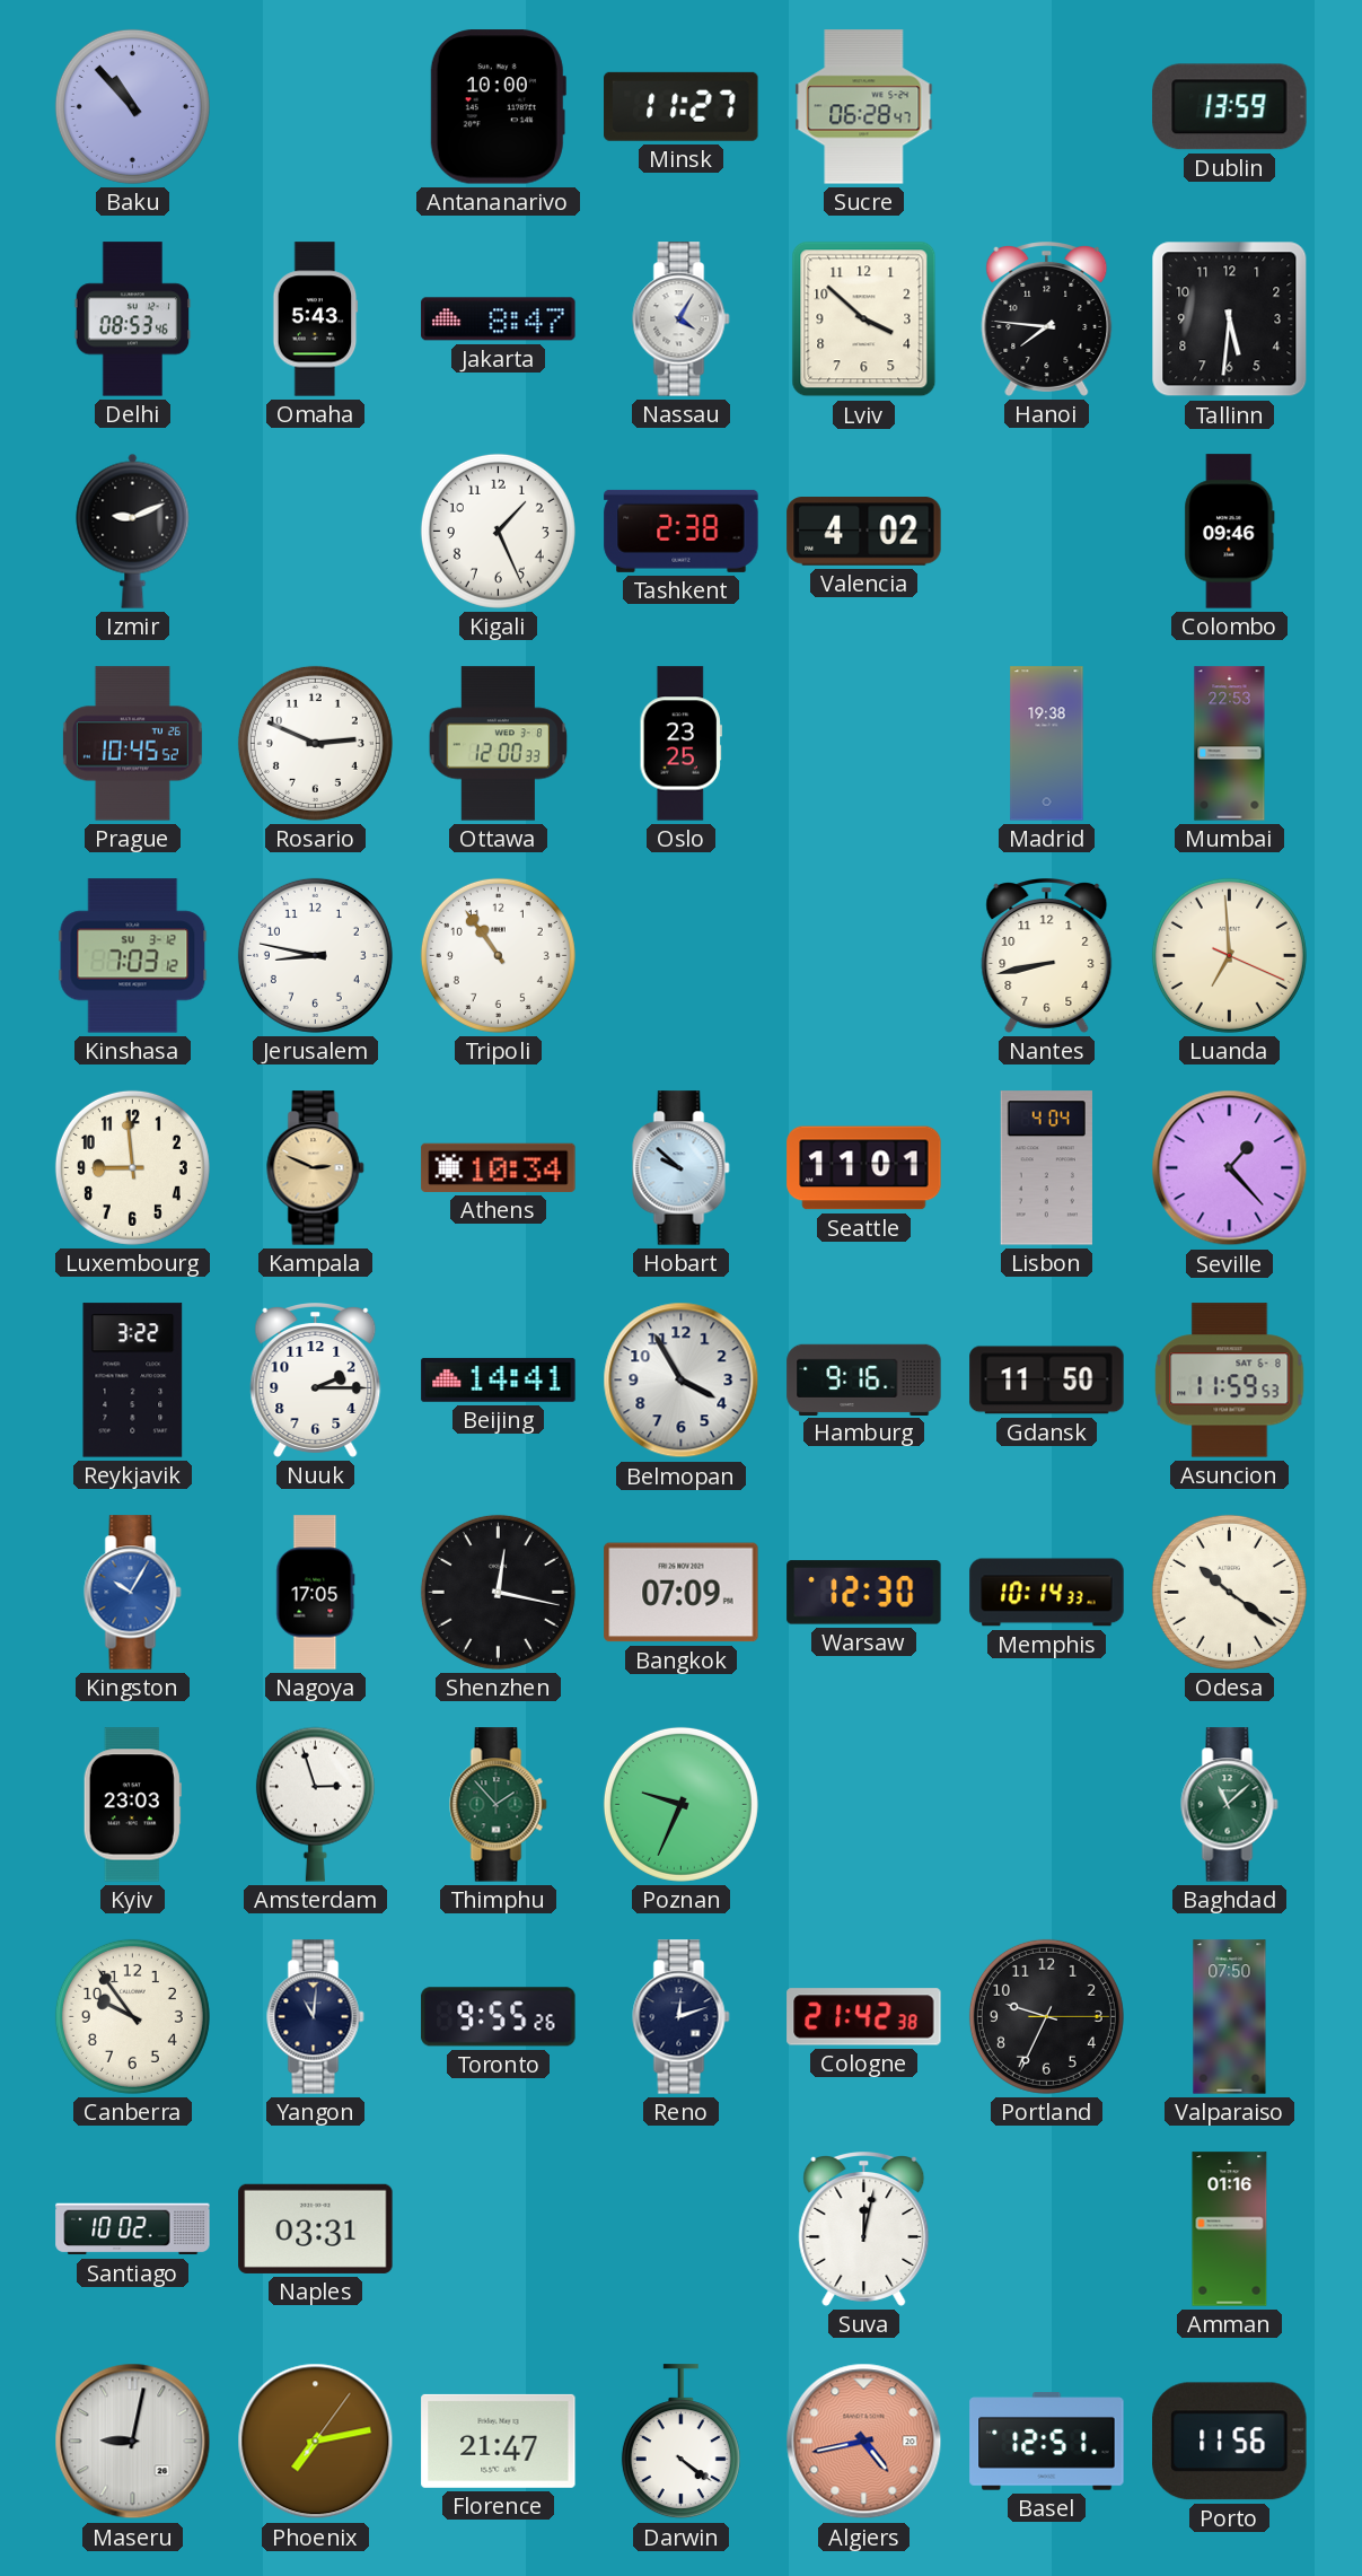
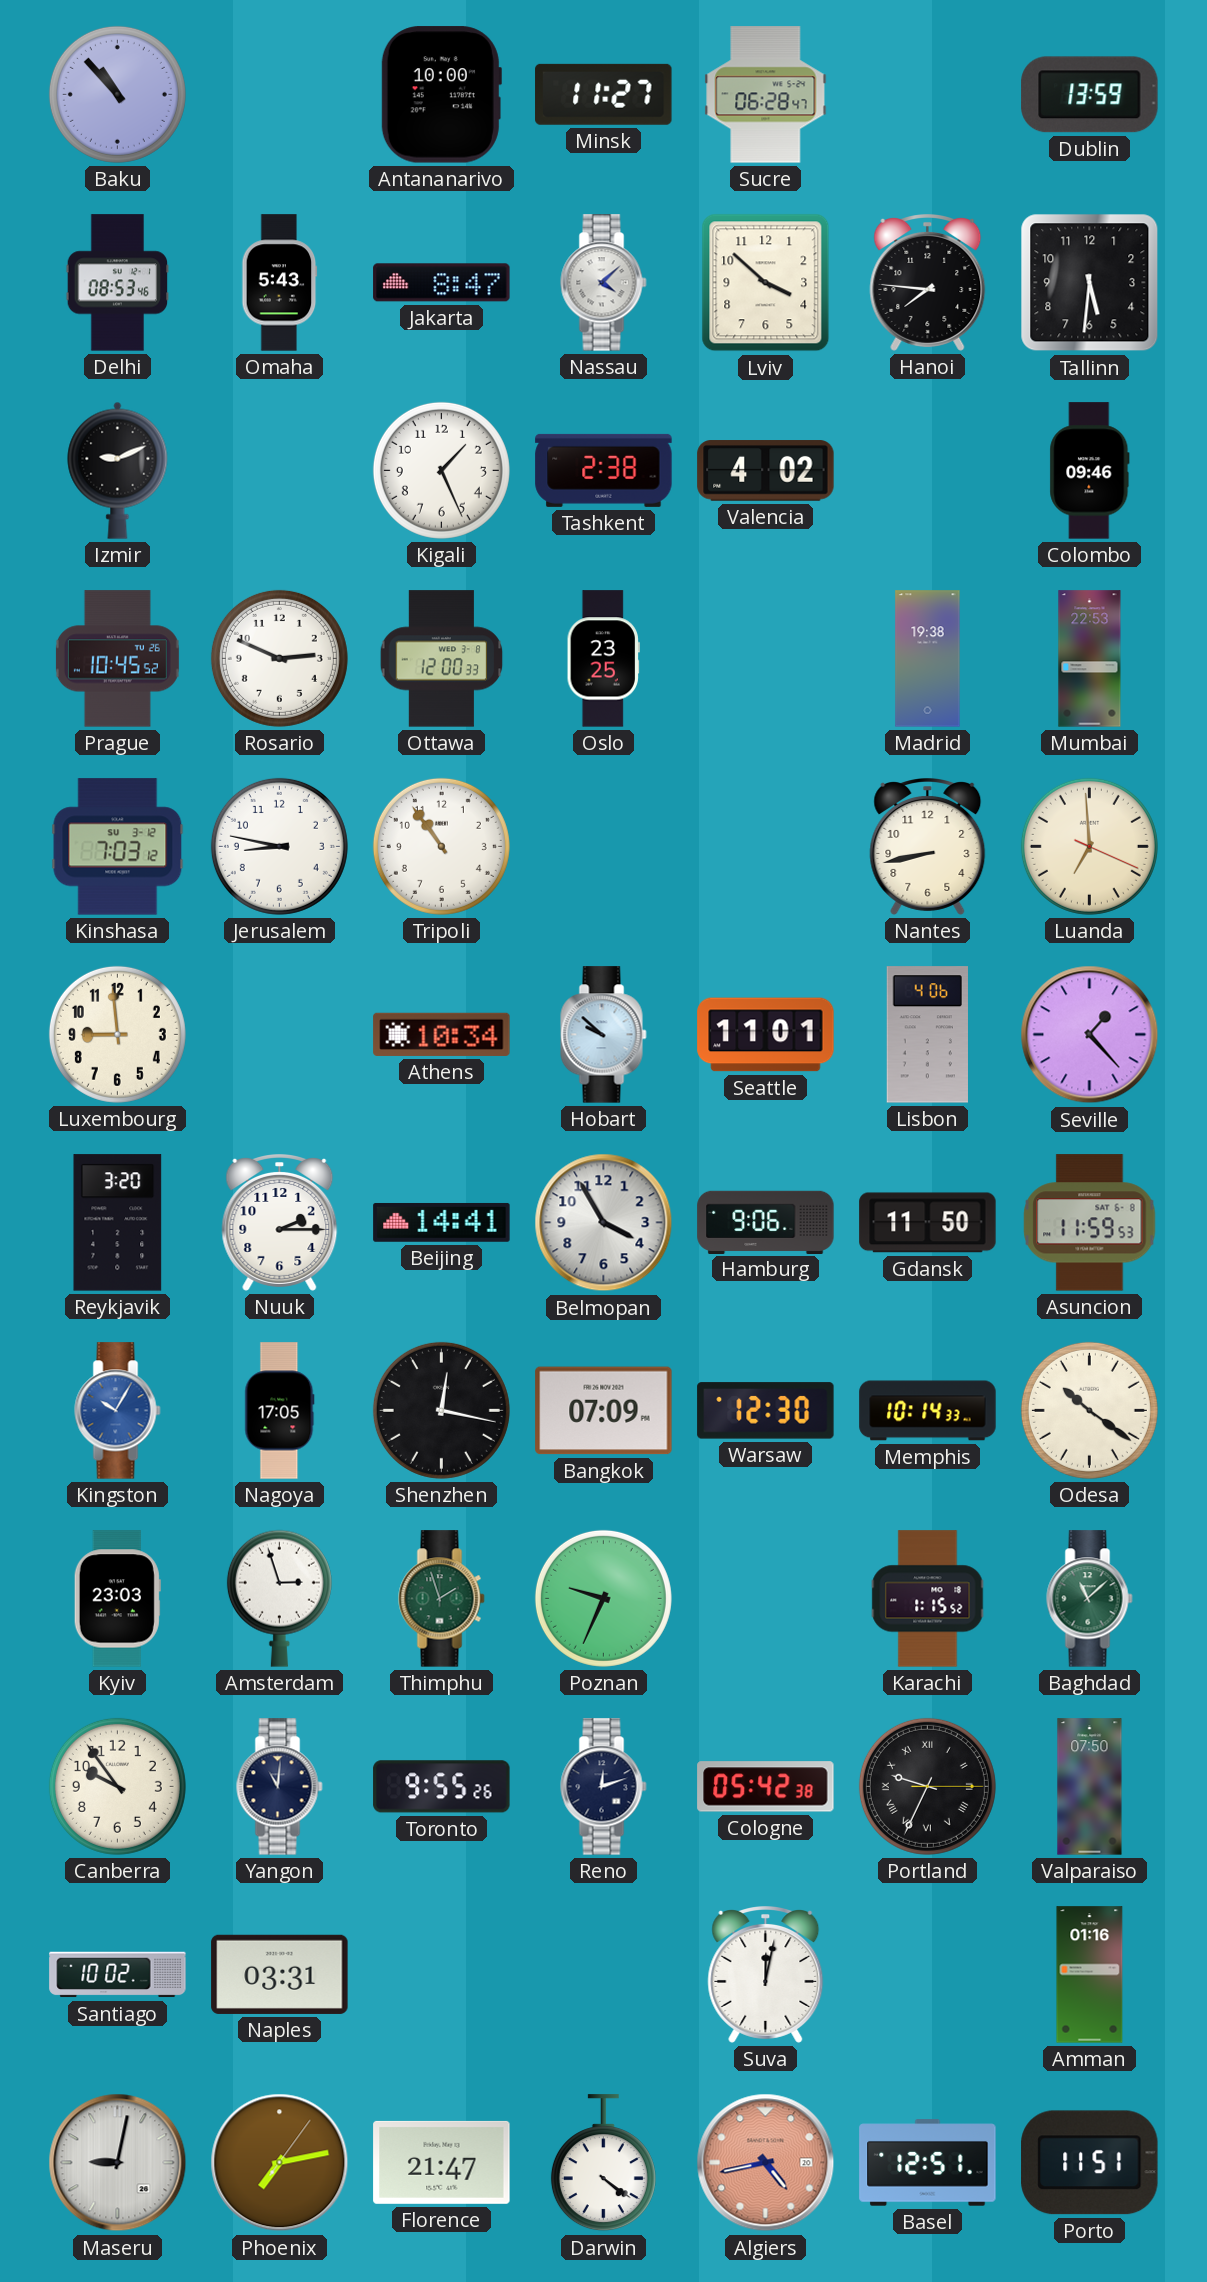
Nassau: 4:05 -> 4:08
Kampala: 2:49 -> none
Lisbon: 4:04 -> 4:06
Reykjavik: 3:22 -> 3:20
Hamburg: 9:16 -> 9:06
Thimphu: 1:53 -> 1:57
Karachi: none -> 1:15
Cologne: 21:42 -> 05:42
Portland numerals: Arabic -> Roman
Porto: 11:56 -> 11:51
